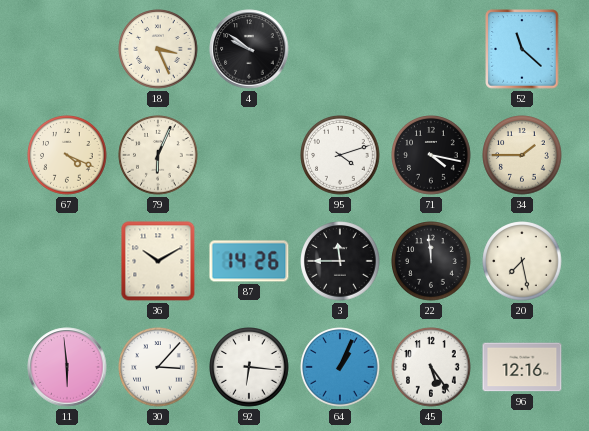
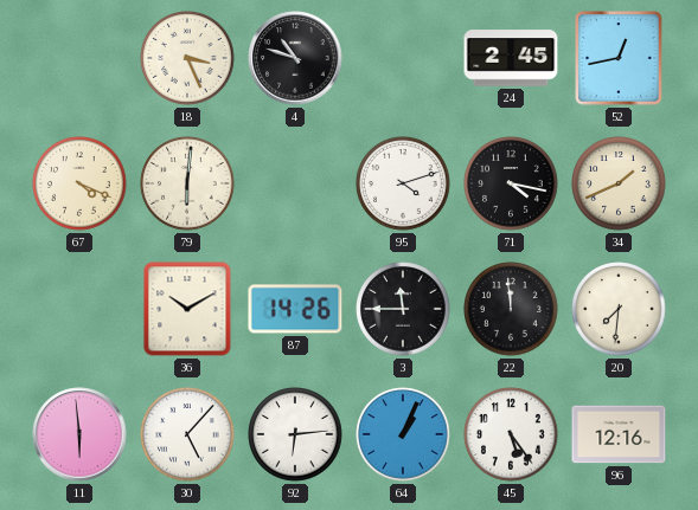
4: 9:51 -> 10:48
24: none -> 2:45
52: 11:22 -> 12:43
79: 6:04 -> 6:01
34: 1:45 -> 1:41
20: 7:28 -> 7:31
30: 3:07 -> 5:07
92: 6:16 -> 6:14
